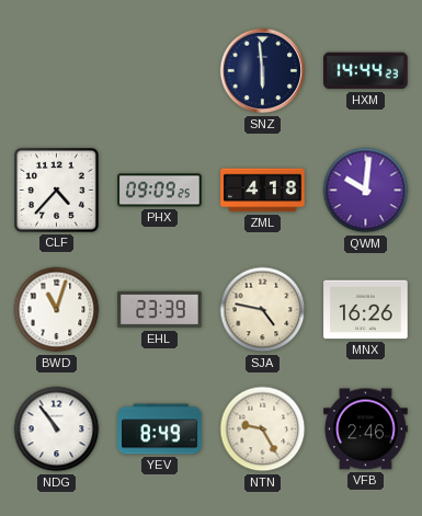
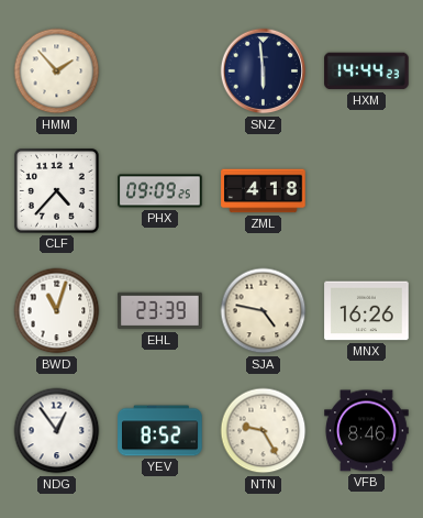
HMM: none -> 1:53
QWM: 10:01 -> none
NDG: 10:54 -> 12:54
YEV: 8:49 -> 8:52
VFB: 2:46 -> 8:46
